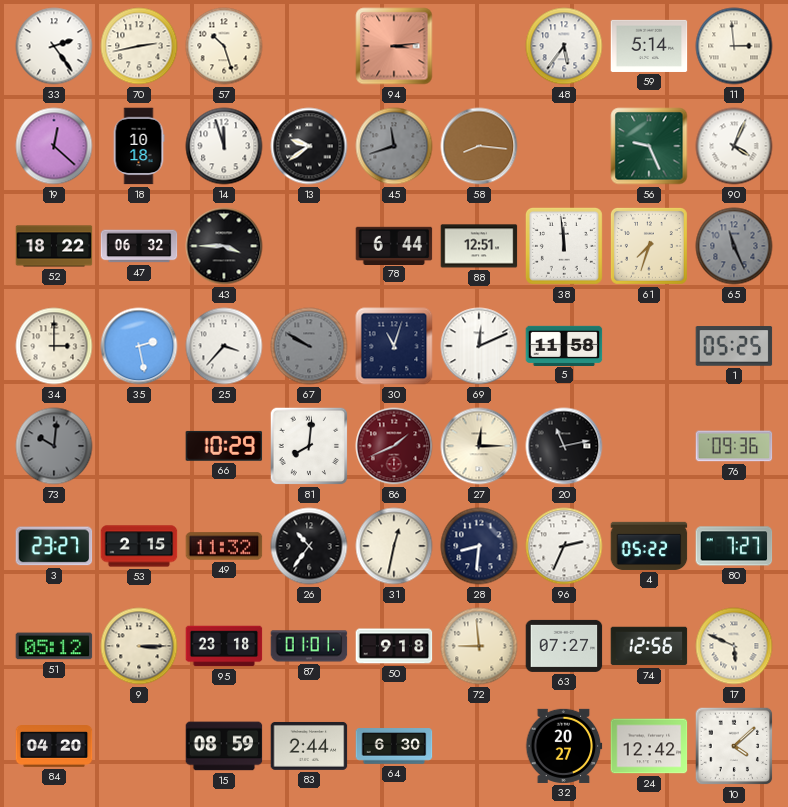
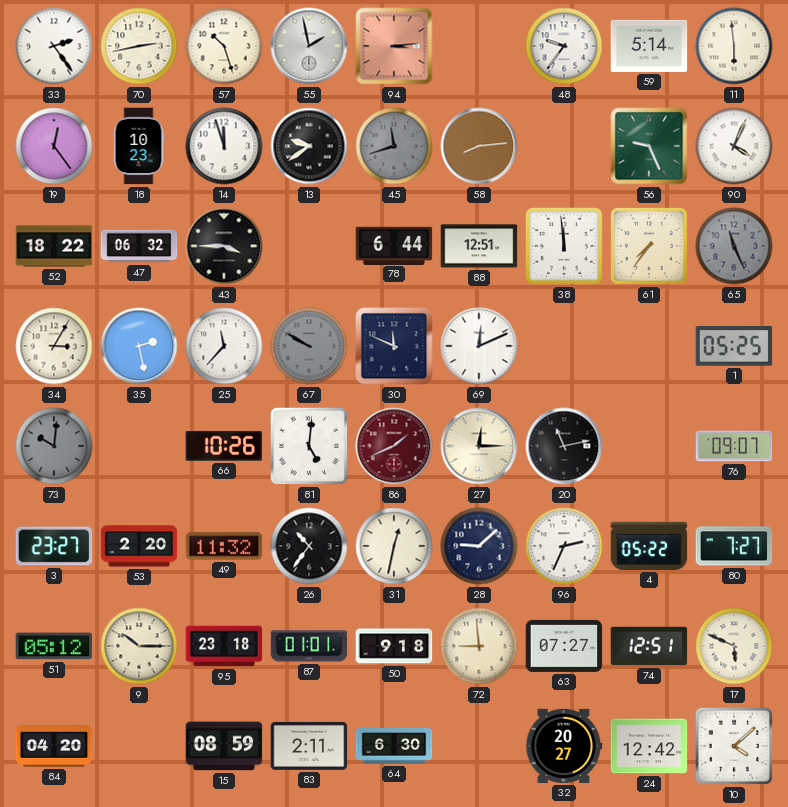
55: none -> 1:58
48: 5:36 -> 9:36
11: 2:59 -> 5:59
19: 12:22 -> 12:24
18: 10:18 -> 10:23
58: 8:16 -> 8:14
61: 7:33 -> 7:36
34: 3:00 -> 3:05
25: 3:37 -> 11:37
30: 11:03 -> 11:49
5: 11:58 -> none
66: 10:29 -> 10:26
81: 8:01 -> 5:01
76: 09:36 -> 09:07
53: 2:15 -> 2:20
28: 8:31 -> 9:08
9: 3:15 -> 10:15
74: 12:56 -> 12:51
83: 2:44 -> 2:11
